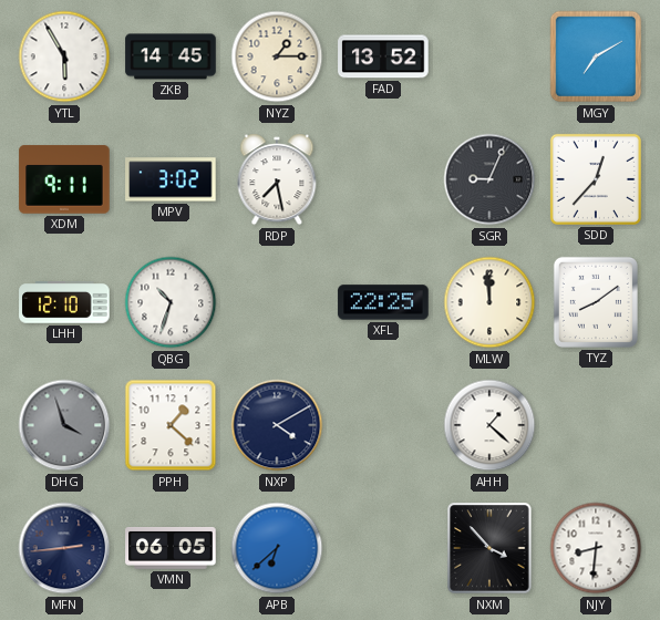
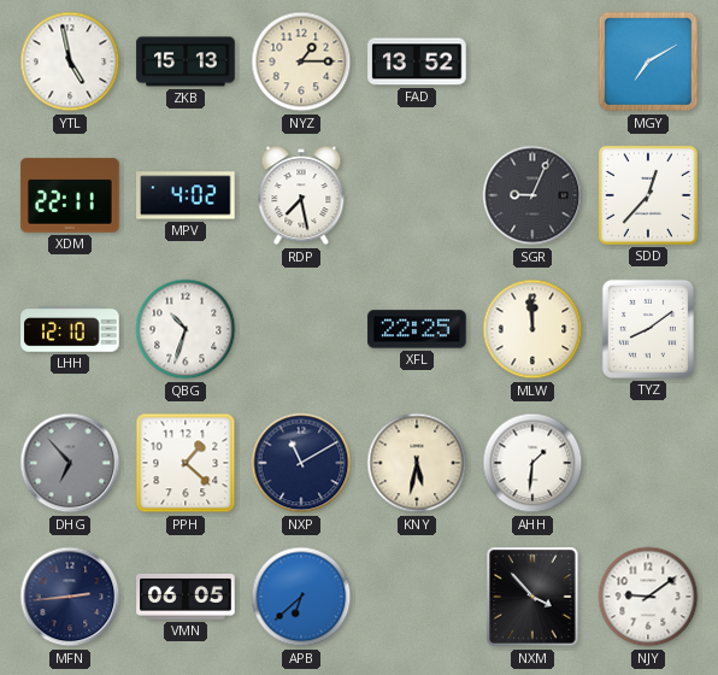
YTL: 5:55 -> 4:58
ZKB: 14:45 -> 15:13
XDM: 9:11 -> 22:11
MPV: 3:02 -> 4:02
DHG: 3:57 -> 6:53
NXP: 4:10 -> 11:10
KNY: none -> 5:32
AHH: 1:22 -> 1:31
NJY: 8:31 -> 9:09
